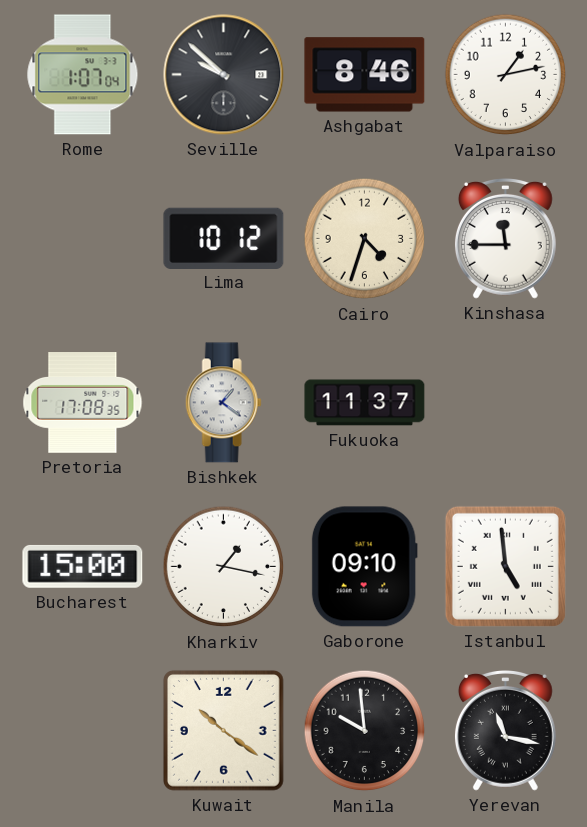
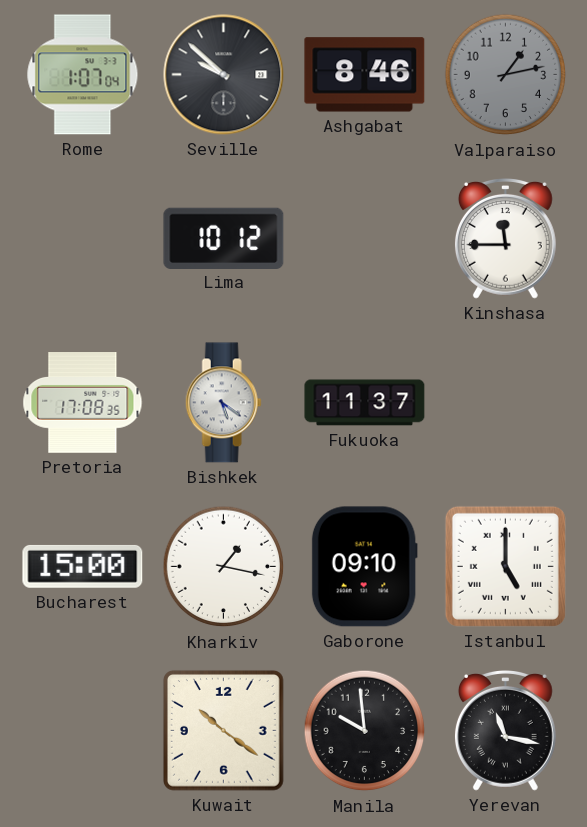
Valparaiso dial: white -> grey
Cairo: 4:33 -> none
Bishkek: 1:21 -> 5:21
Istanbul: 4:59 -> 5:00
